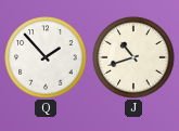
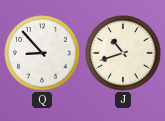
Q: 1:53 -> 8:53
